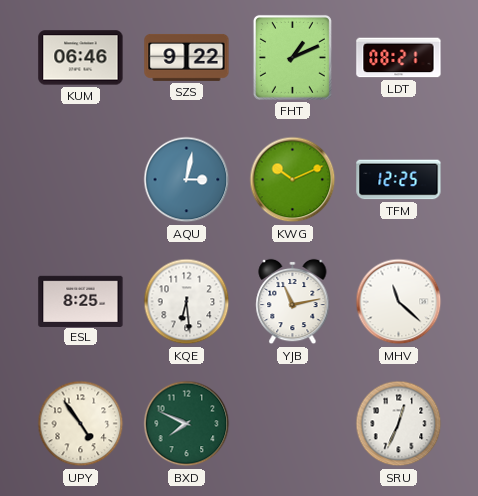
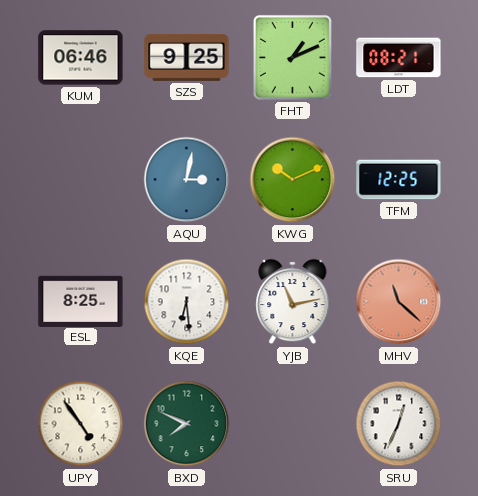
SZS: 9:22 -> 9:25
MHV dial: white -> salmon
